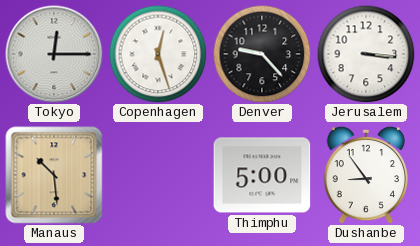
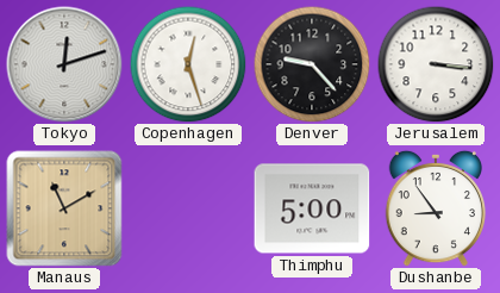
Tokyo: 12:15 -> 12:12
Manaus: 10:29 -> 11:10
